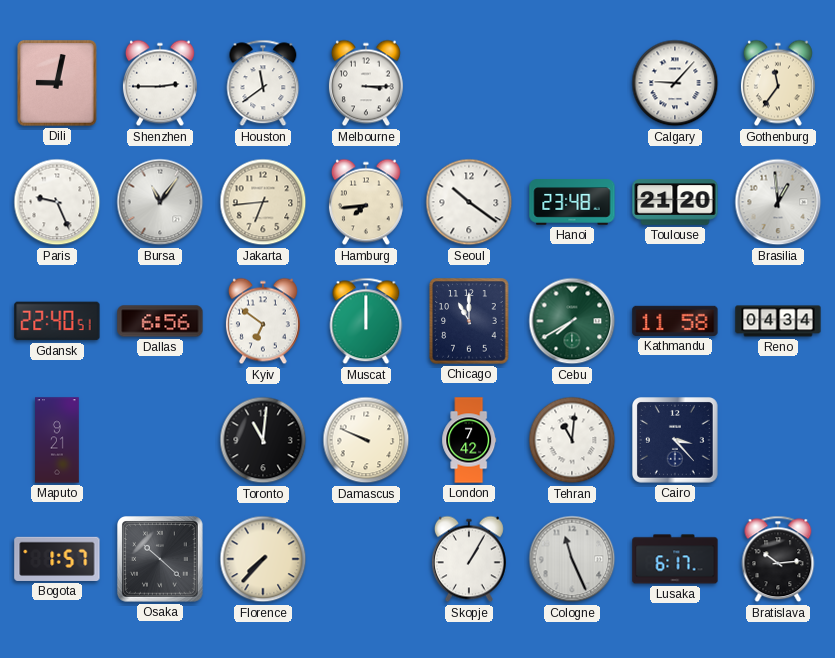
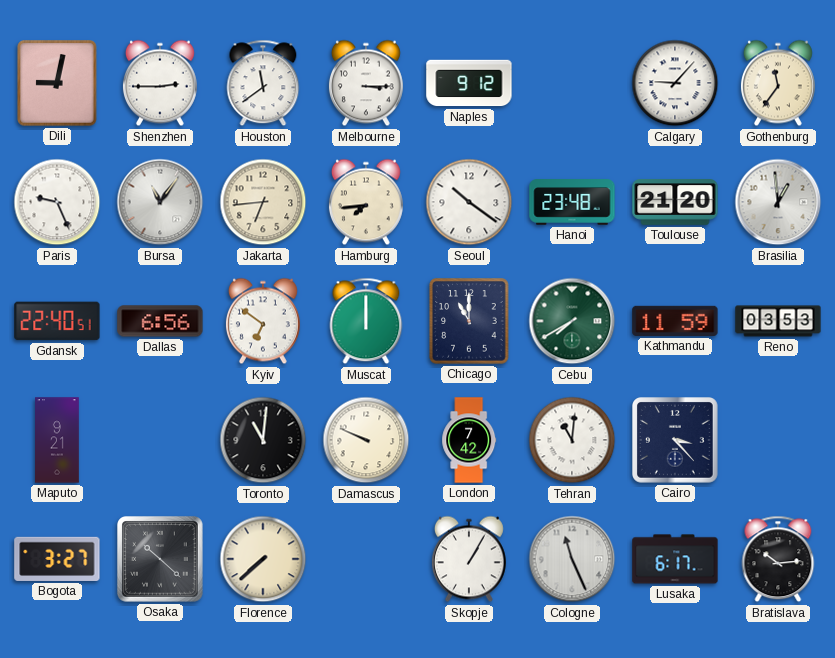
Naples: none -> 9:12
Kathmandu: 11:58 -> 11:59
Reno: 04:34 -> 03:53
Bogota: 1:57 -> 3:27
Florence: 7:37 -> 7:38
